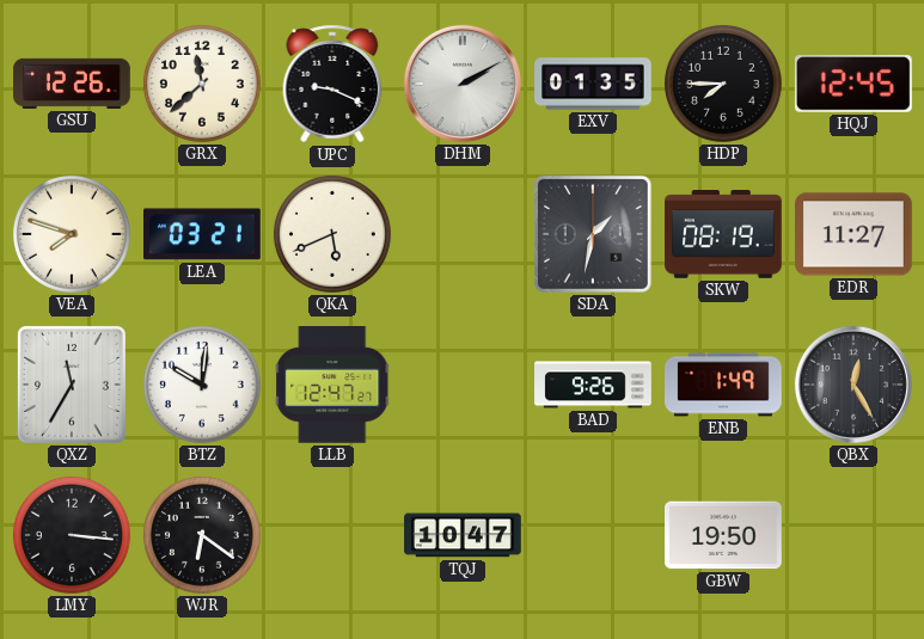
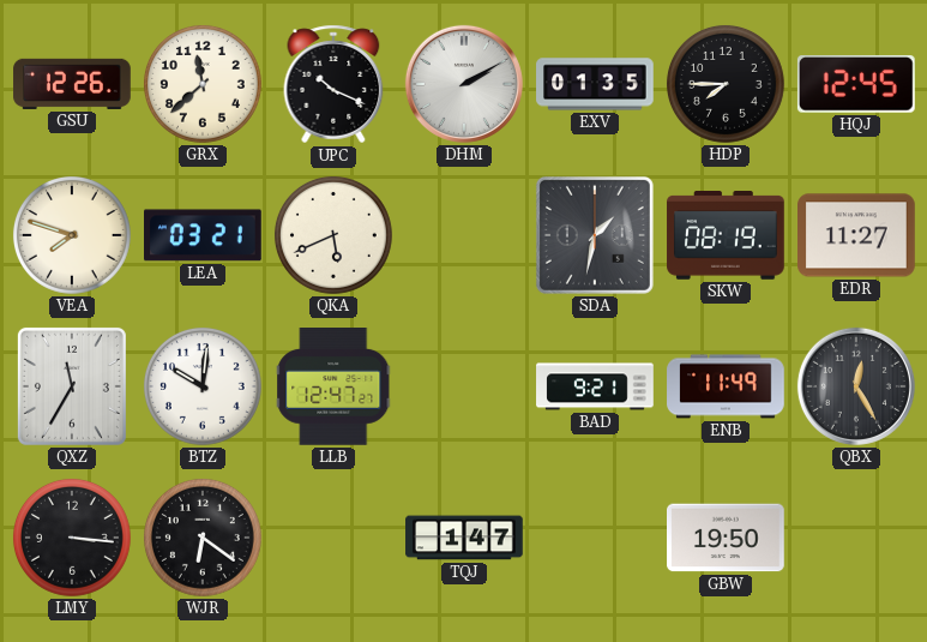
UPC: 9:19 -> 10:19
BAD: 9:26 -> 9:21
ENB: 1:49 -> 11:49
TQJ: 10:47 -> 1:47
